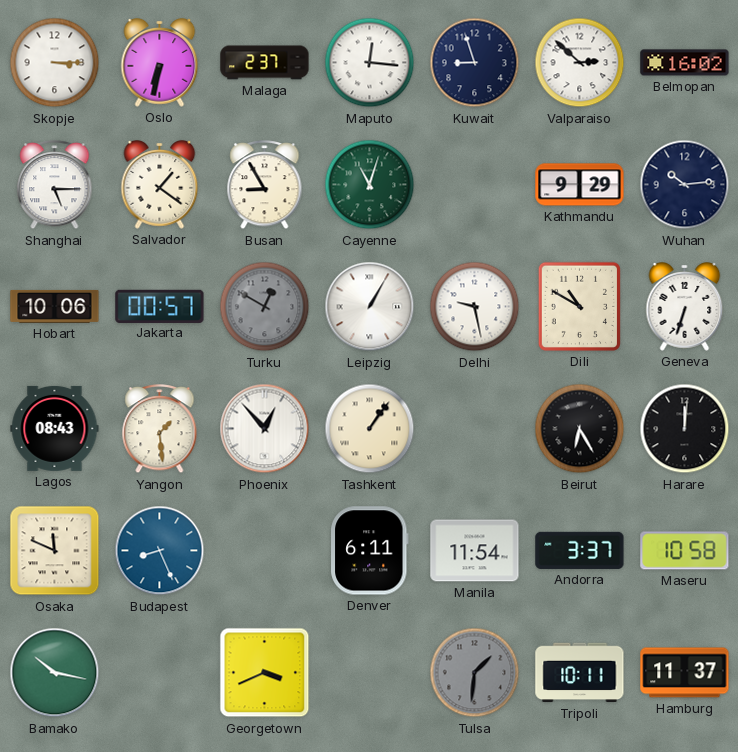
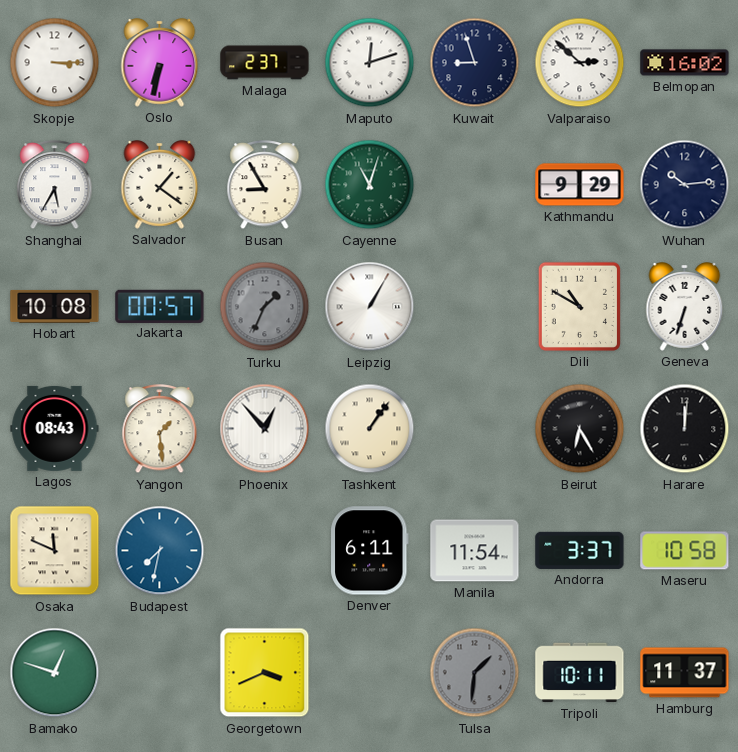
Maputo: 12:16 -> 12:12
Shanghai: 5:15 -> 5:35
Hobart: 10:06 -> 10:08
Turku: 12:50 -> 1:34
Delhi: 9:28 -> none
Budapest: 8:26 -> 7:32
Bamako: 10:17 -> 12:48
